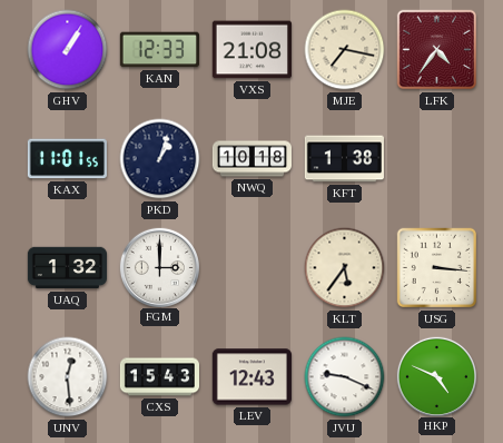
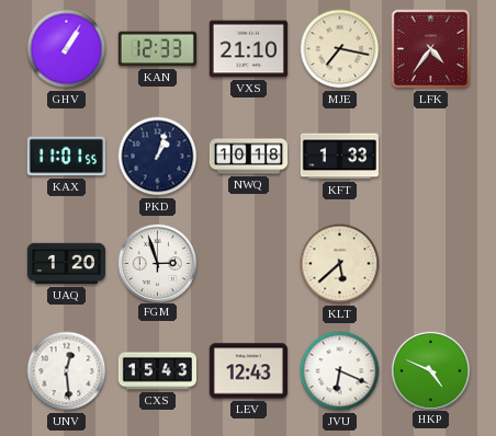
VXS: 21:08 -> 21:10
KFT: 1:38 -> 1:33
UAQ: 1:32 -> 1:20
FGM: 3:00 -> 2:57
KLT: 5:36 -> 5:38
USG: 3:16 -> none
JVU: 9:19 -> 6:19
